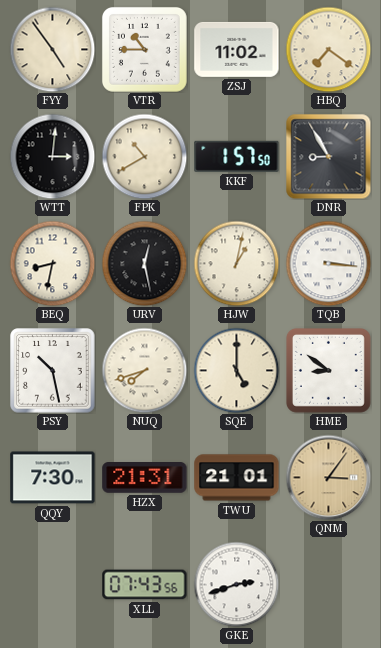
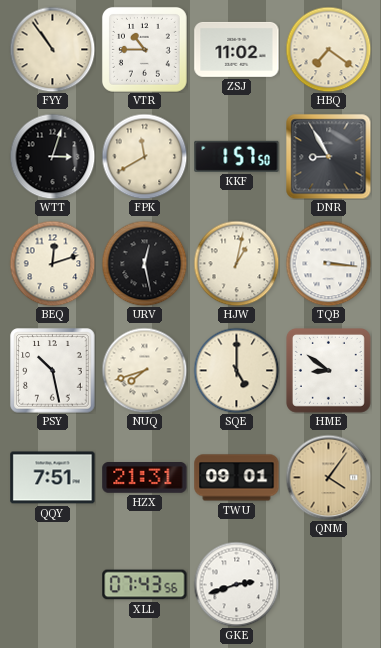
FYY: 4:54 -> 10:54
WTT: 3:01 -> 3:03
FPK: 10:40 -> 11:40
BEQ: 8:32 -> 12:12
QQY: 7:30 -> 7:51
TWU: 21:01 -> 09:01
QNM: 3:06 -> 4:06
